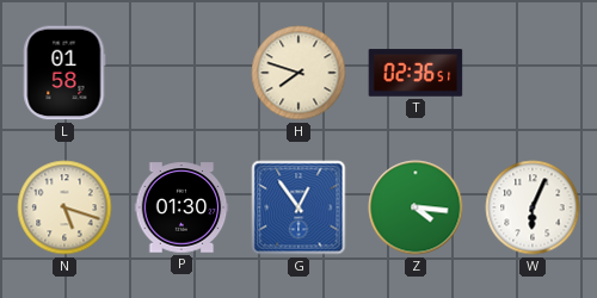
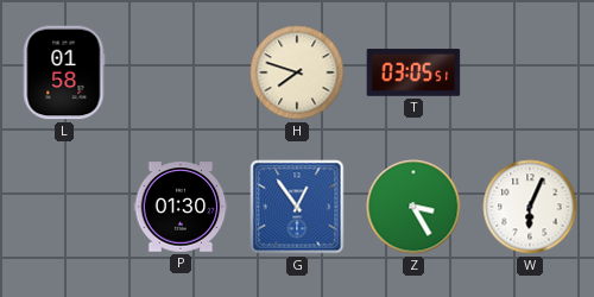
T: 02:36 -> 03:05
N: 5:18 -> none
Z: 4:16 -> 3:25
